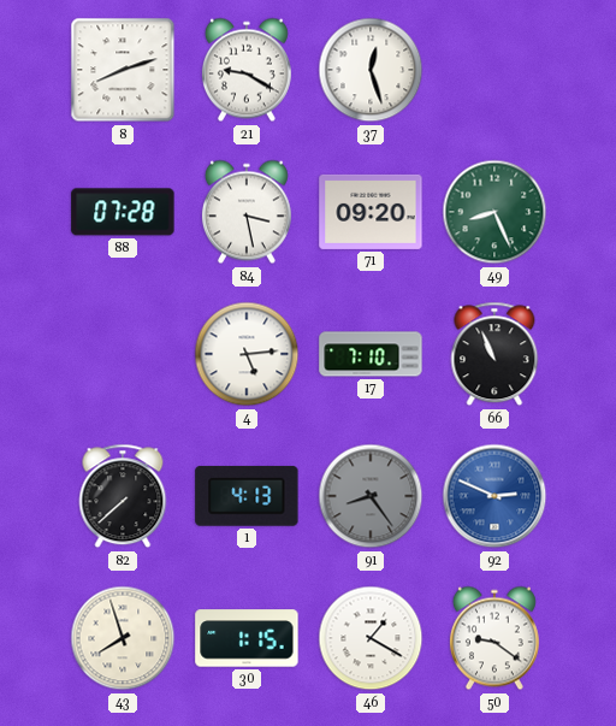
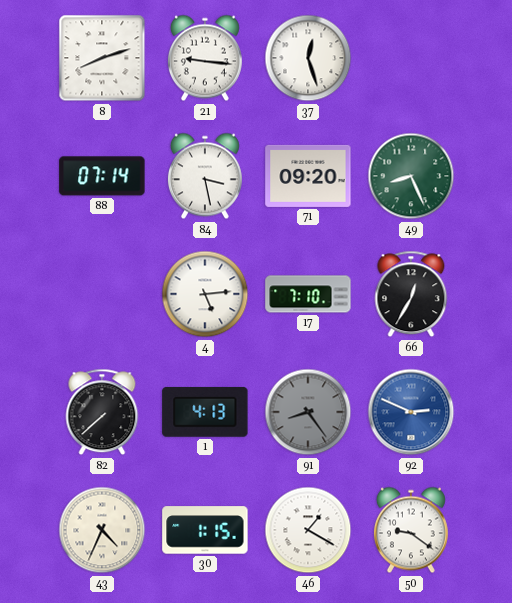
21: 9:20 -> 9:16
88: 07:28 -> 07:14
66: 10:56 -> 12:35
43: 7:57 -> 4:34
